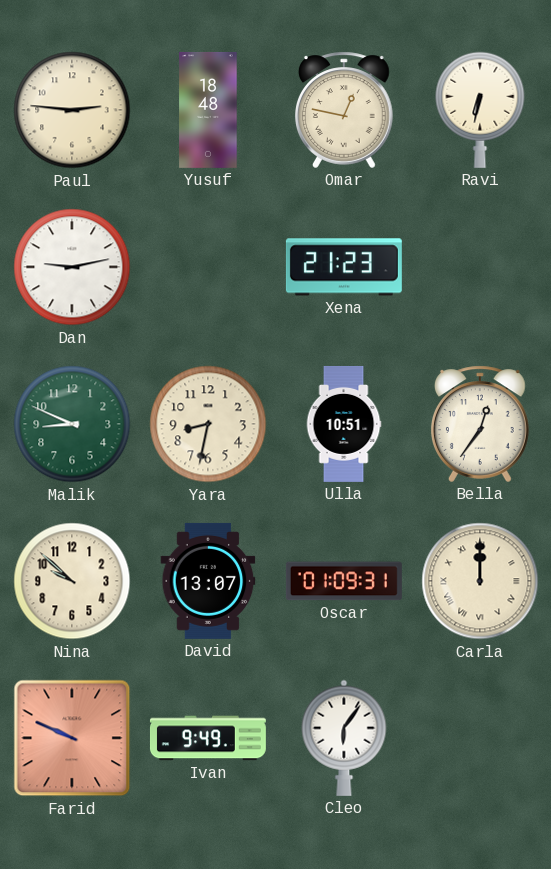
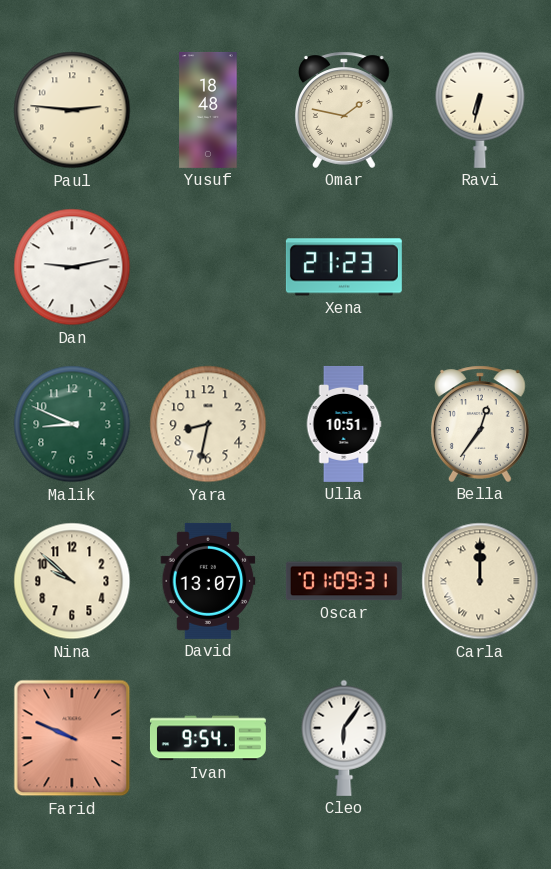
Omar: 12:47 -> 1:47
Ivan: 9:49 -> 9:54
